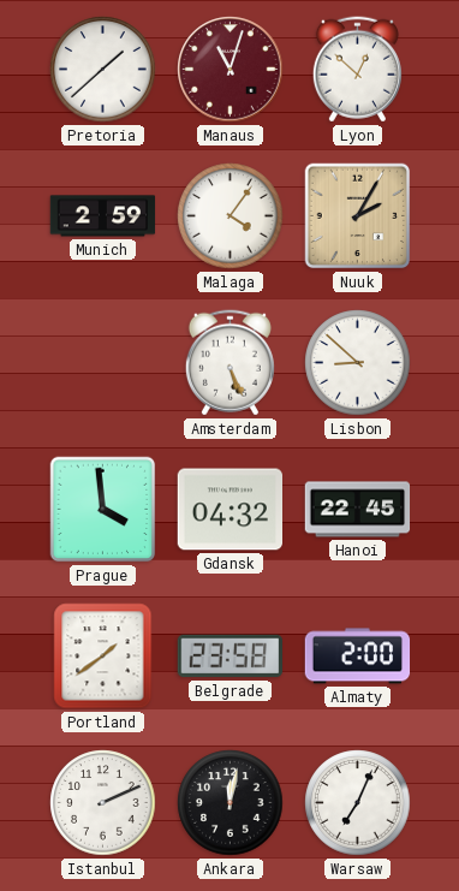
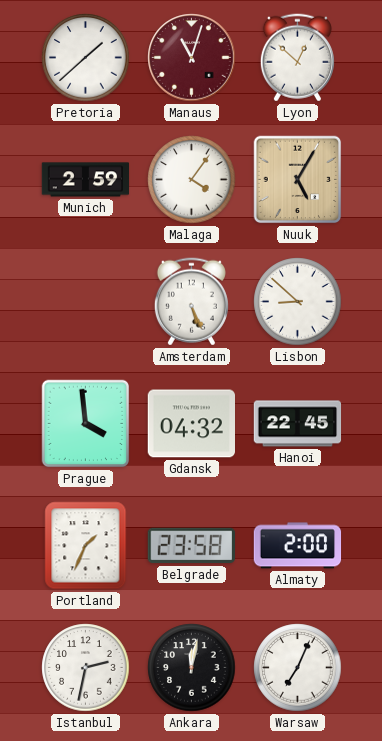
Nuuk: 2:05 -> 5:05
Portland: 1:39 -> 1:34
Istanbul: 2:11 -> 2:32
